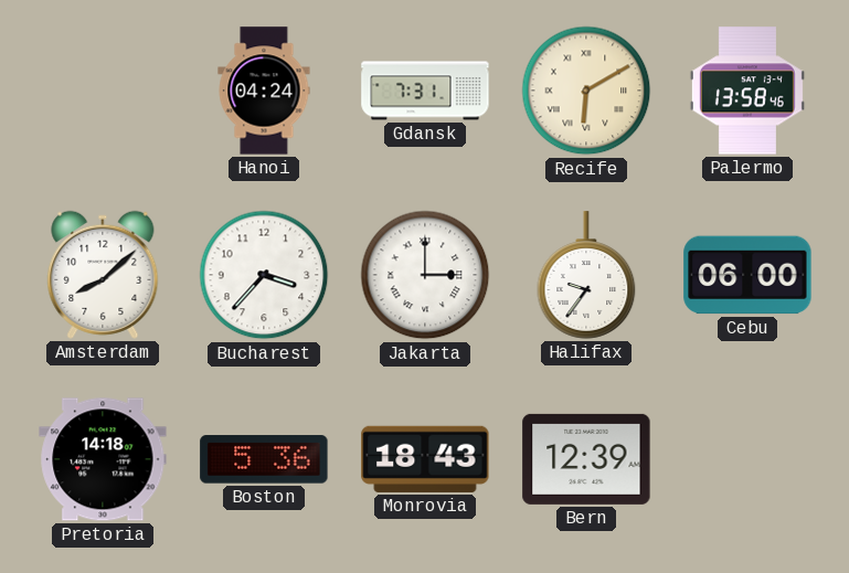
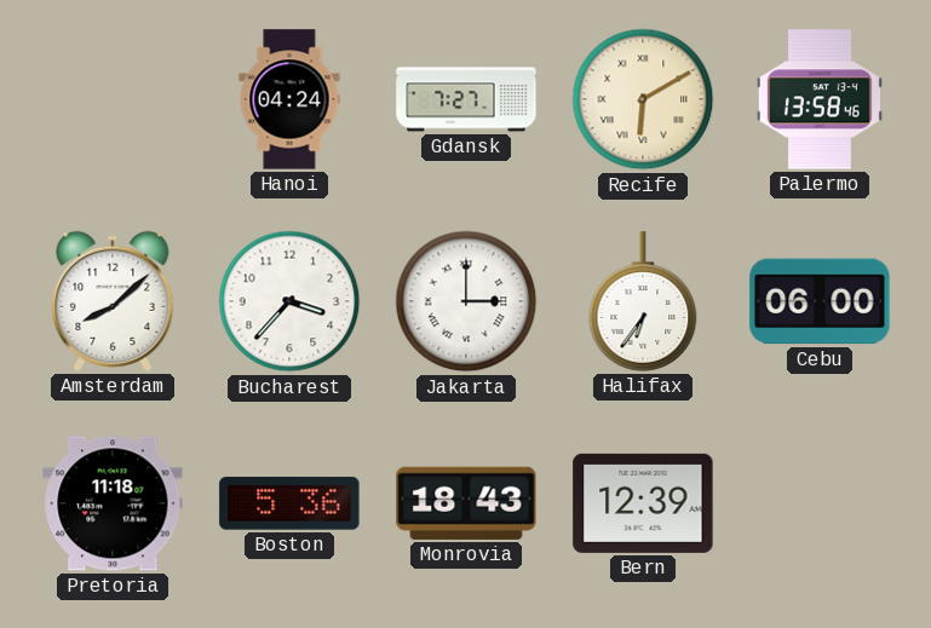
Gdansk: 7:31 -> 7:27
Halifax: 9:36 -> 6:36
Pretoria: 14:18 -> 11:18
